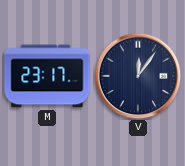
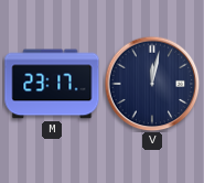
V: 12:06 -> 12:02
